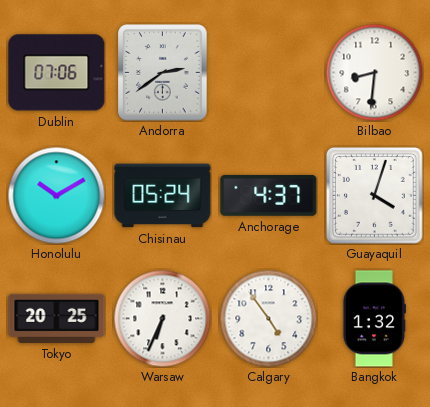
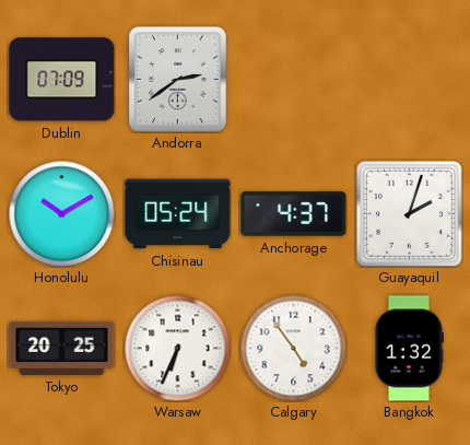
Dublin: 07:06 -> 07:09
Bilbao: 8:31 -> none
Guayaquil: 4:03 -> 2:03
